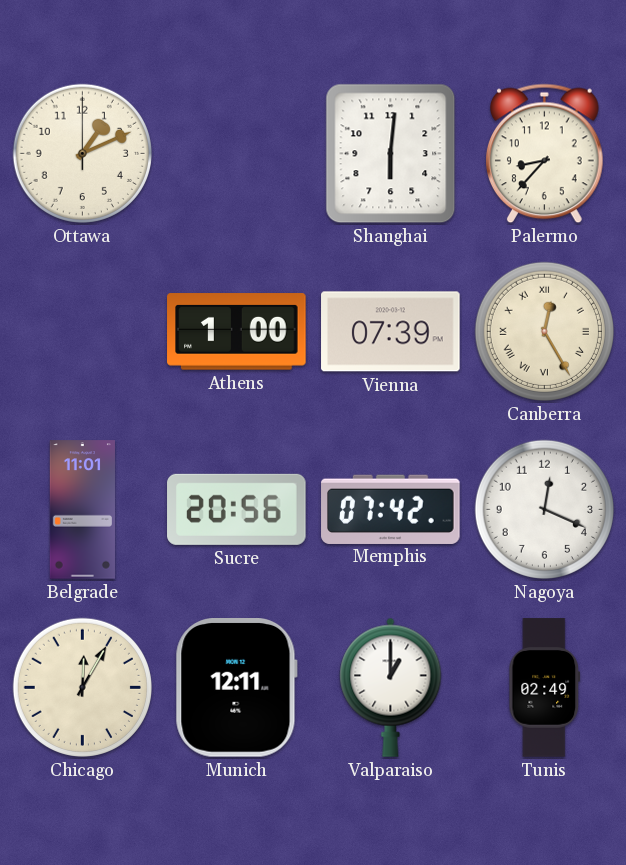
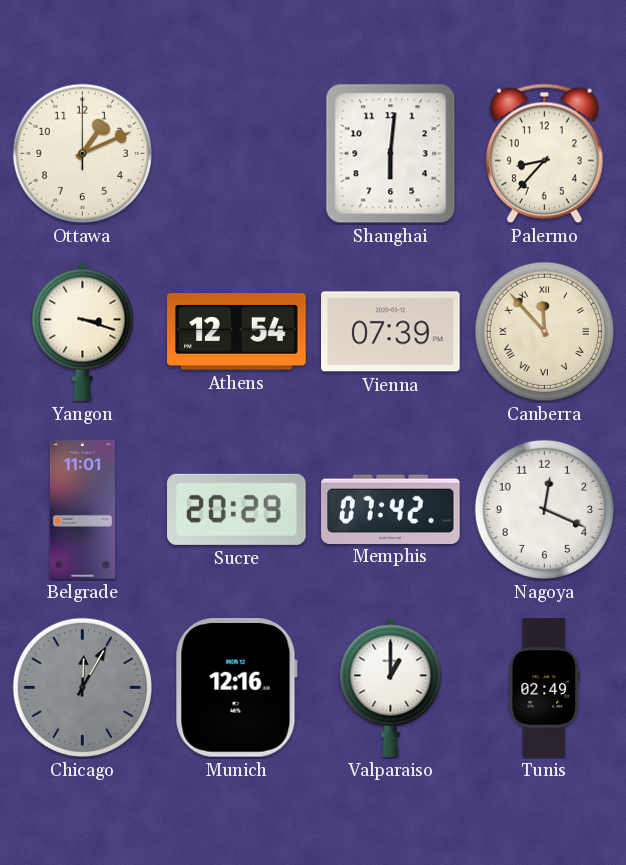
Yangon: none -> 3:18
Athens: 1:00 -> 12:54
Canberra: 12:25 -> 11:53
Sucre: 20:56 -> 20:29
Chicago dial: cream -> grey
Munich: 12:11 -> 12:16
